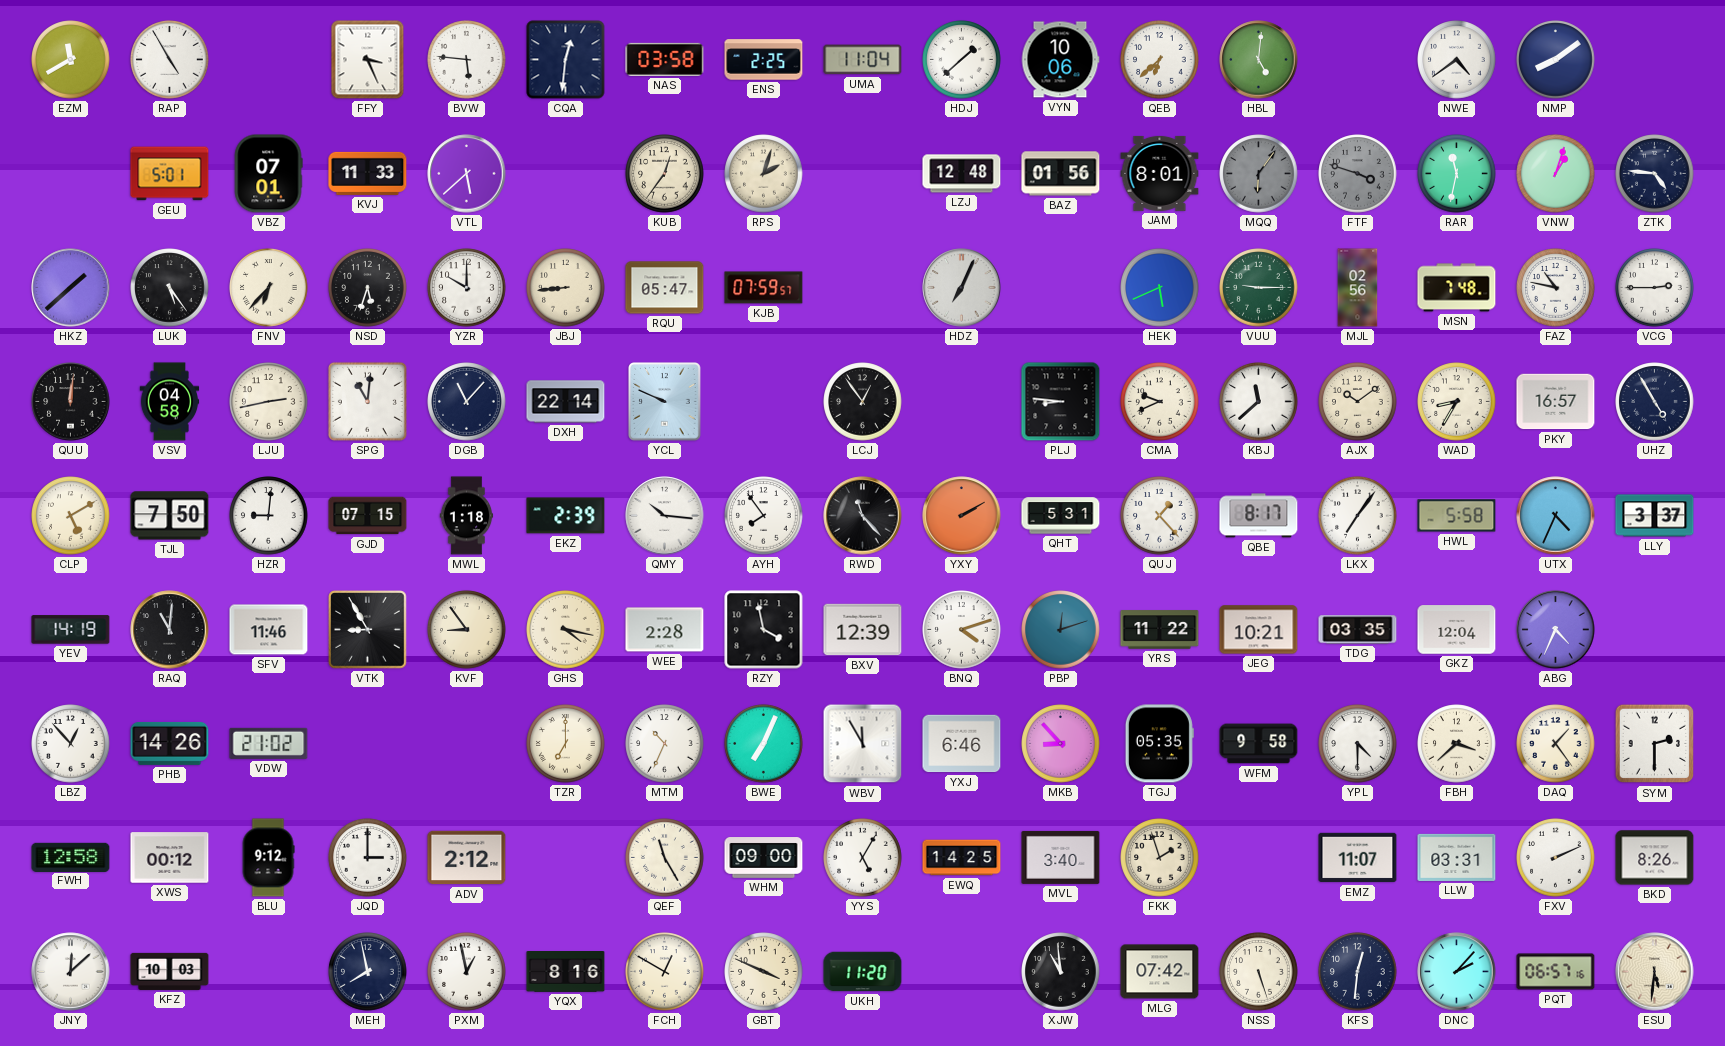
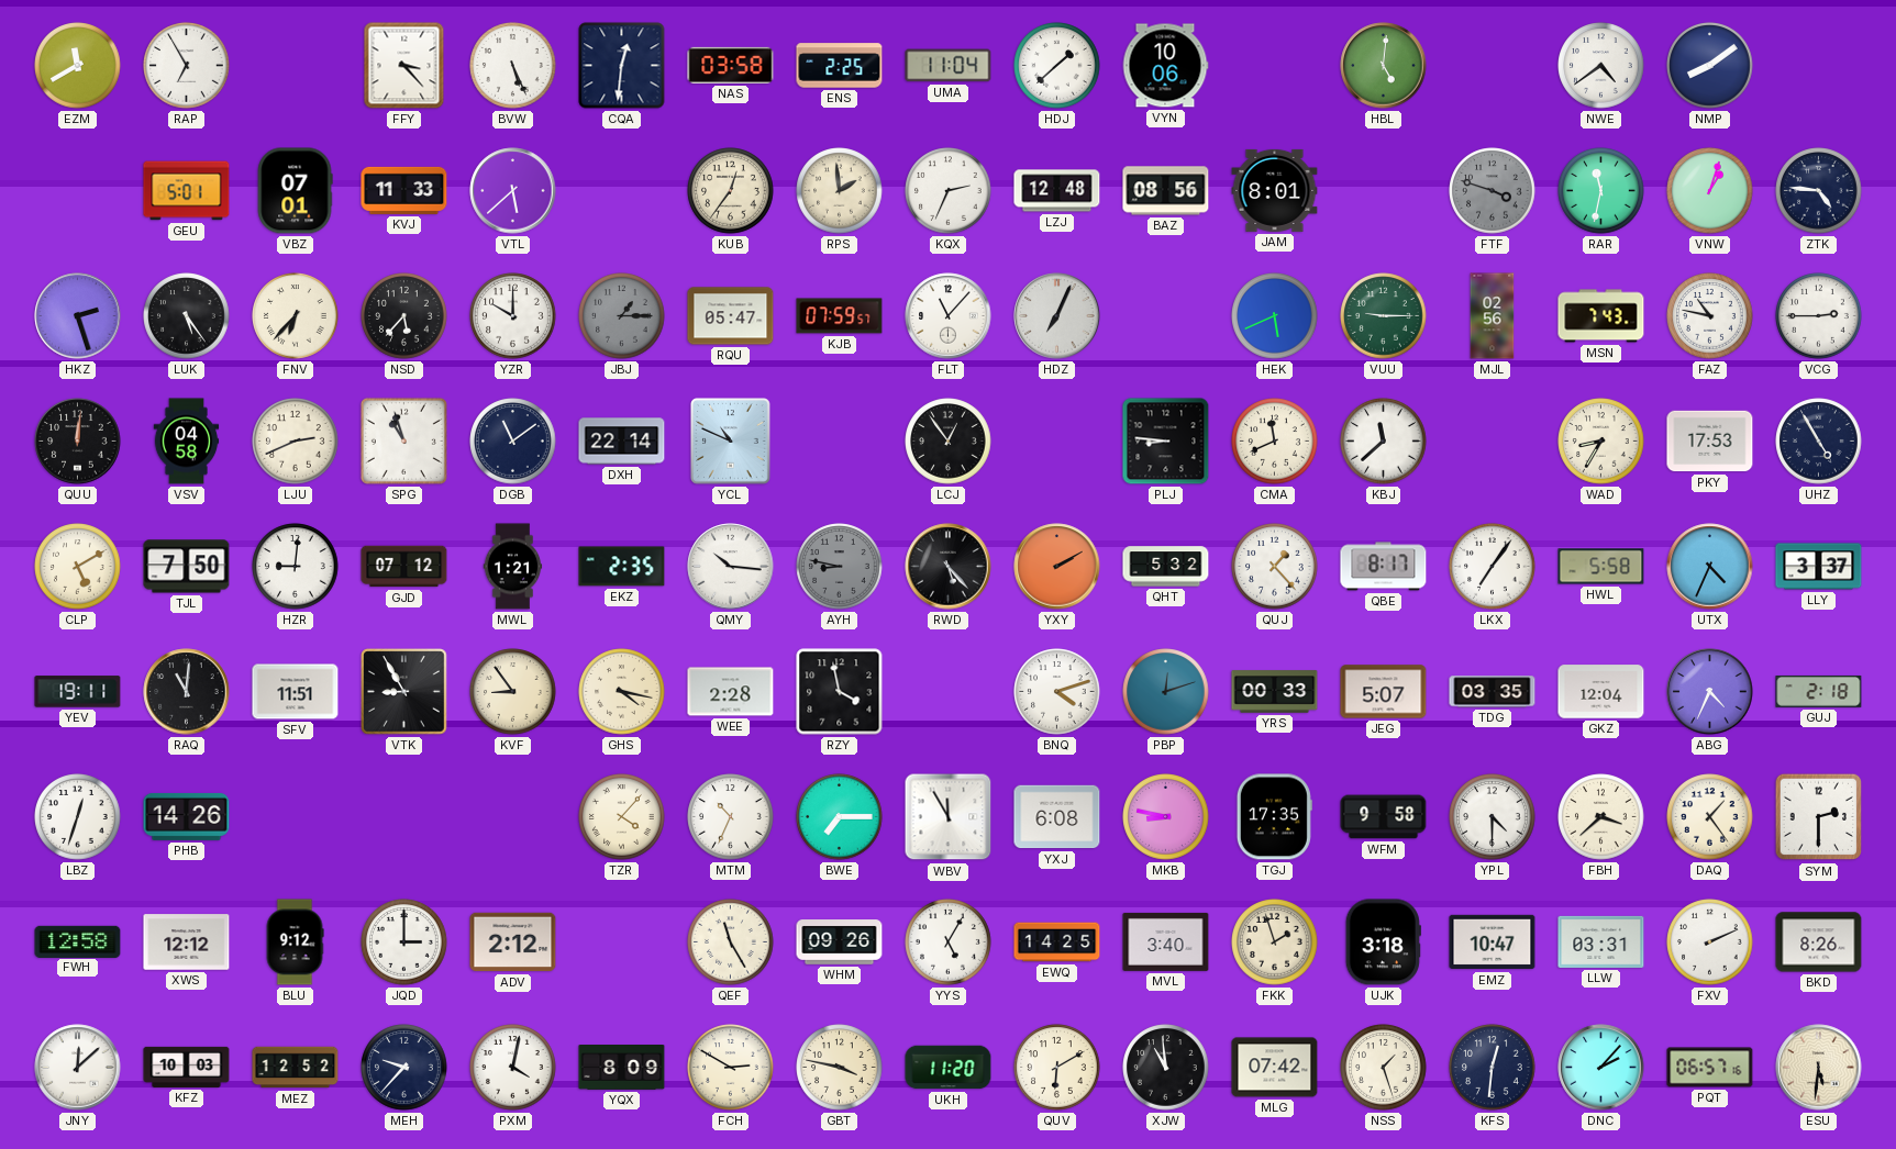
RAP: 4:55 -> 6:55
FFY: 3:26 -> 3:23
BVW: 5:46 -> 5:26
QEB: 6:38 -> none
RPS: 2:03 -> 1:59
KQX: none -> 2:34
BAZ: 01:56 -> 08:56
MQQ: 6:06 -> none
HKZ: 1:38 -> 2:27
NSD: 5:33 -> 5:37
JBJ: 8:44 -> 1:15
JBJ dial: cream -> grey
FLT: none -> 11:07
MSN: 7:48 -> 7:43
LJU: 2:43 -> 2:41
SPG: 11:01 -> 10:57
DGB: 11:07 -> 11:09
YCL: 9:49 -> 10:49
CMA: 9:41 -> 11:41
AJX: 10:09 -> none
PKY: 16:57 -> 17:53
GJD: 07:15 -> 07:12
MWL: 1:18 -> 1:21
EKZ: 2:39 -> 2:35
AYH: 7:54 -> 8:47
AYH dial: white -> grey
RWD: 11:23 -> 5:23
QHT: 5:31 -> 5:32
YEV: 14:19 -> 19:11
SFV: 11:46 -> 11:51
BXV: 12:39 -> none
YRS: 11:22 -> 00:33
JEG: 10:21 -> 5:07
GUJ: none -> 2:18
LBZ: 12:53 -> 12:33
VDW: 21:02 -> none
TZR: 7:00 -> 4:07
BWE: 7:04 -> 7:15
YXJ: 6:46 -> 6:08
MKB: 8:53 -> 8:47
TGJ: 05:35 -> 17:35
XWS: 00:12 -> 12:12
WHM: 09:00 -> 09:26
UJK: none -> 3:18
EMZ: 11:07 -> 10:47
MEZ: none -> 12:52
MEH: 7:58 -> 9:37
PXM: 12:58 -> 4:02
YQX: 8:16 -> 8:09
FCH: 12:50 -> 2:50
GBT: 3:49 -> 3:47
QUV: none -> 6:10
NSS: 5:27 -> 1:27
